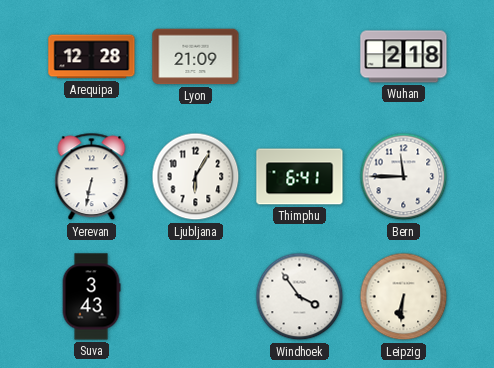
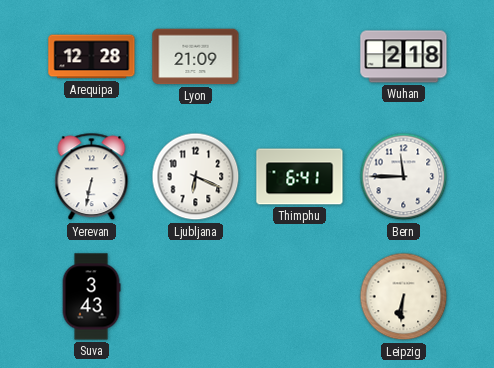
Ljubljana: 6:05 -> 6:19
Windhoek: 3:54 -> none
